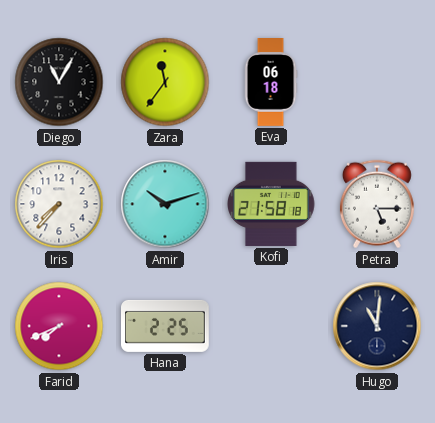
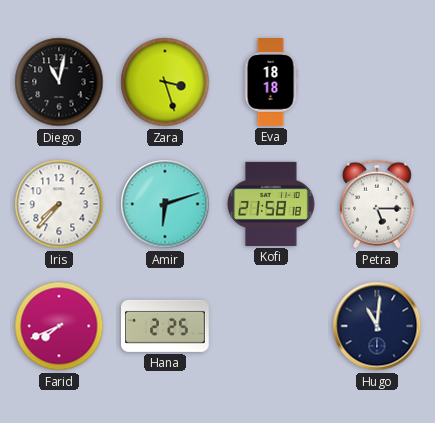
Diego: 11:05 -> 11:02
Zara: 11:36 -> 3:27
Eva: 06:18 -> 18:18
Amir: 10:12 -> 6:12
